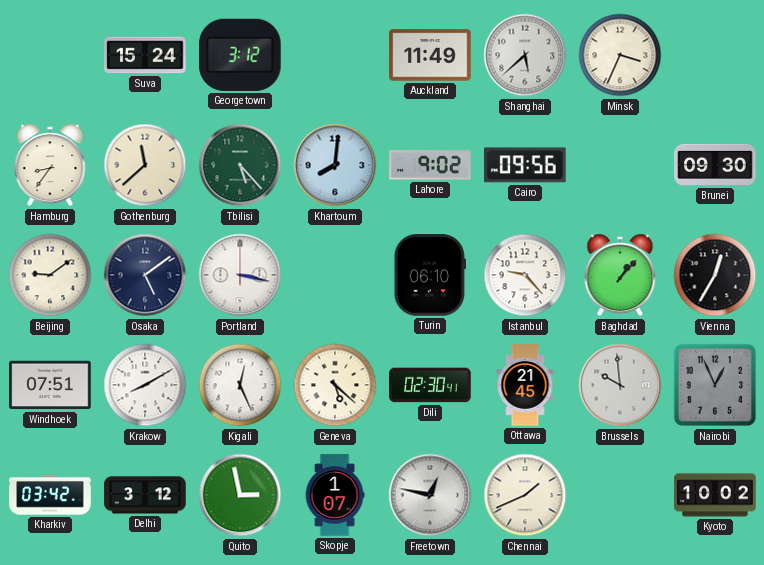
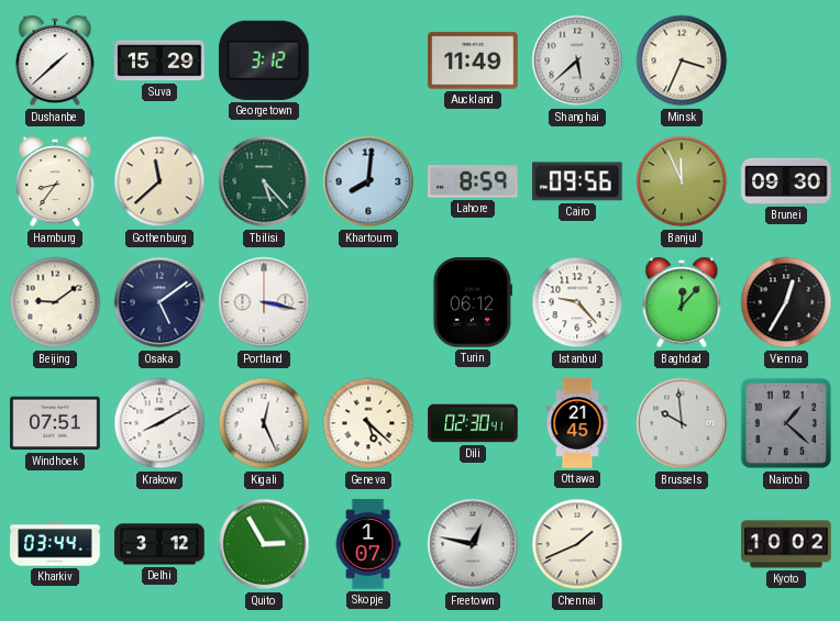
Dushanbe: none -> 1:38
Suva: 15:24 -> 15:29
Lahore: 9:02 -> 8:59
Banjul: none -> 11:56
Turin: 06:10 -> 06:12
Baghdad: 1:07 -> 12:07
Nairobi: 12:56 -> 1:22
Kharkiv: 03:42 -> 03:44
Quito: 2:58 -> 2:55
